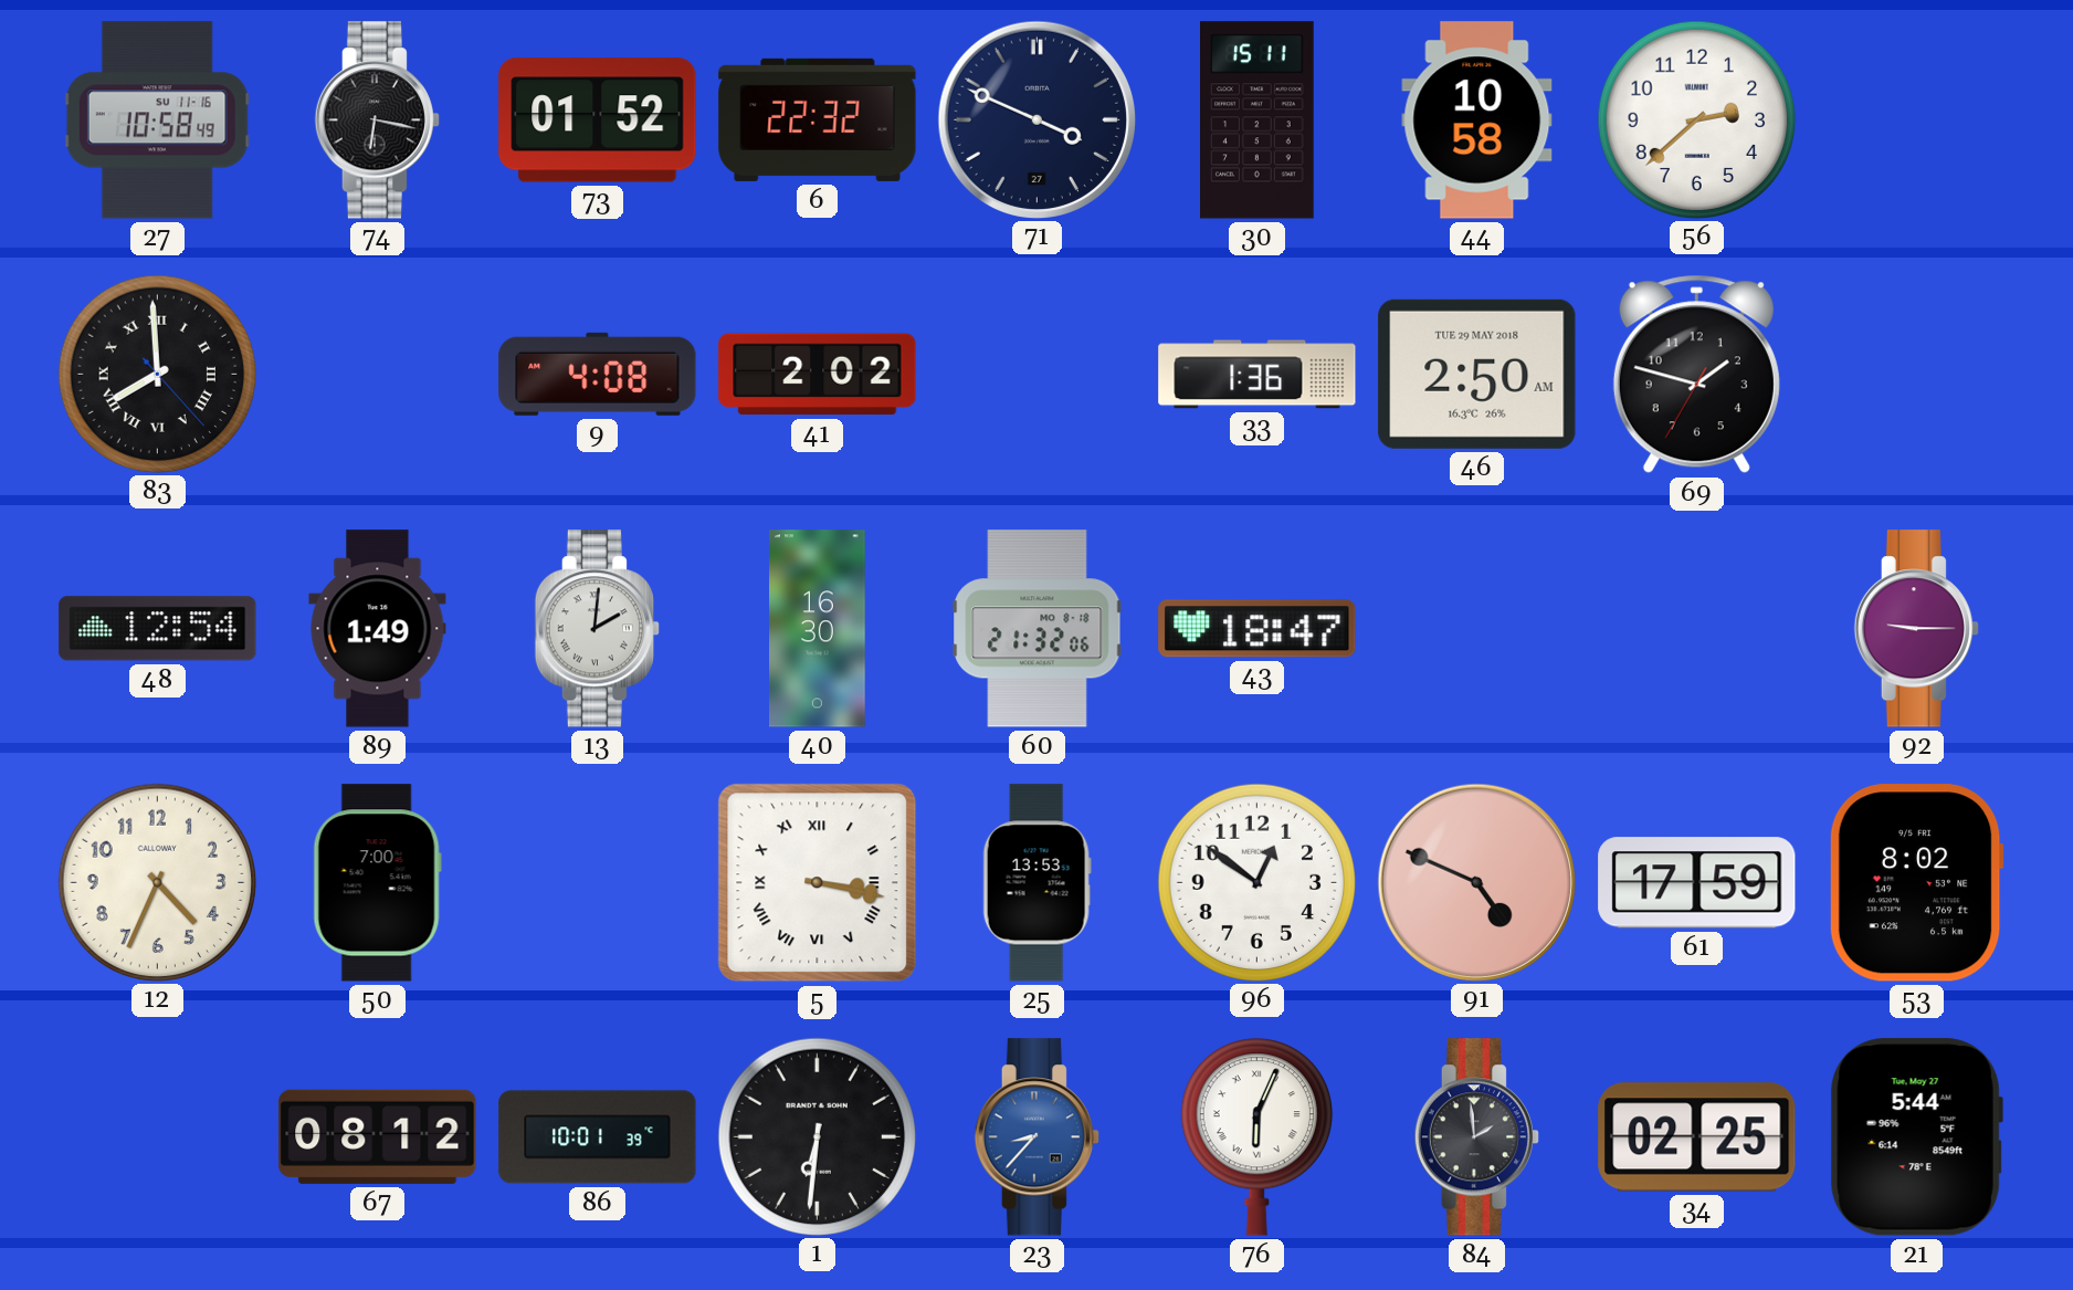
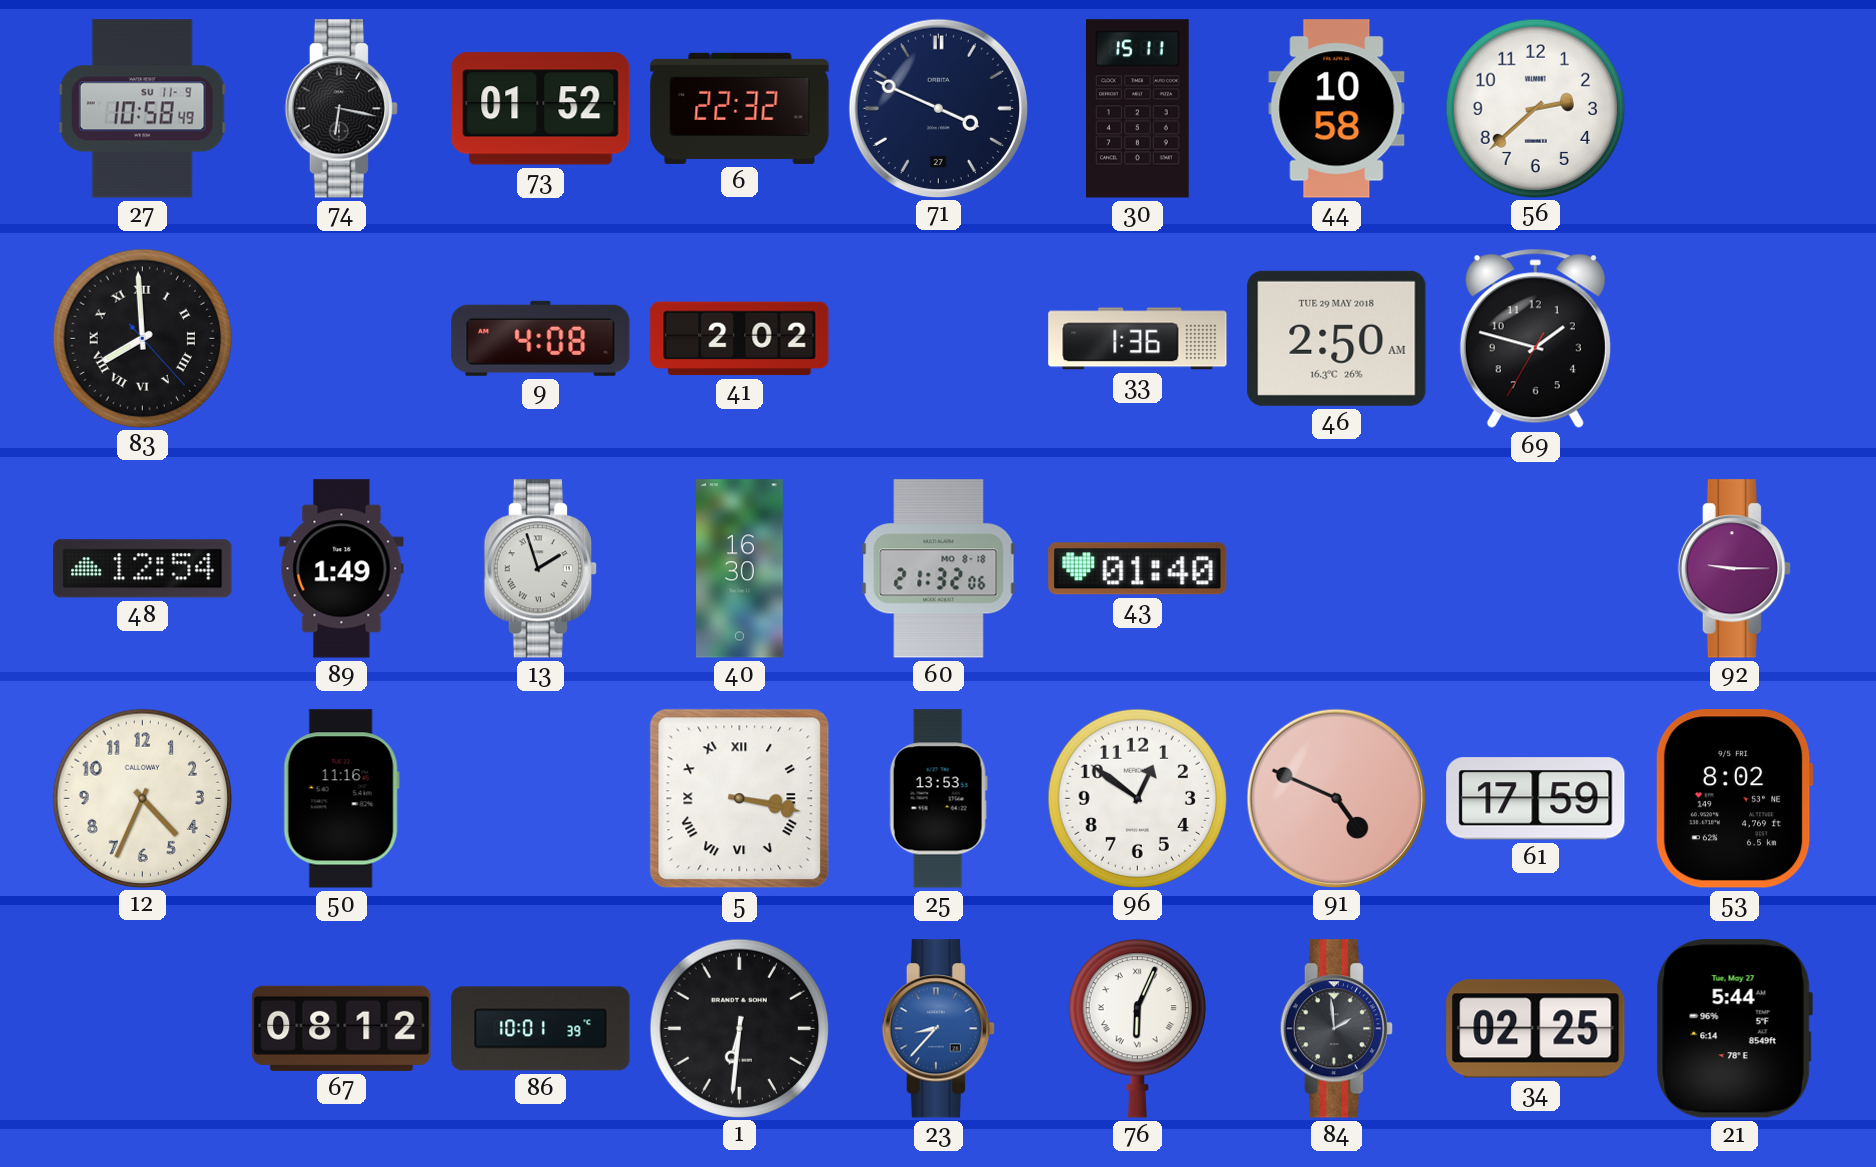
27 date: SU 11-16 -> SU 11-9
13: 2:01 -> 1:57
43: 18:47 -> 01:40
50: 7:00 -> 11:16
